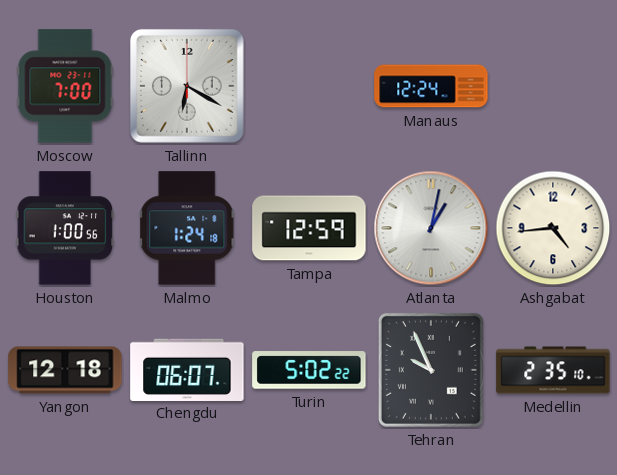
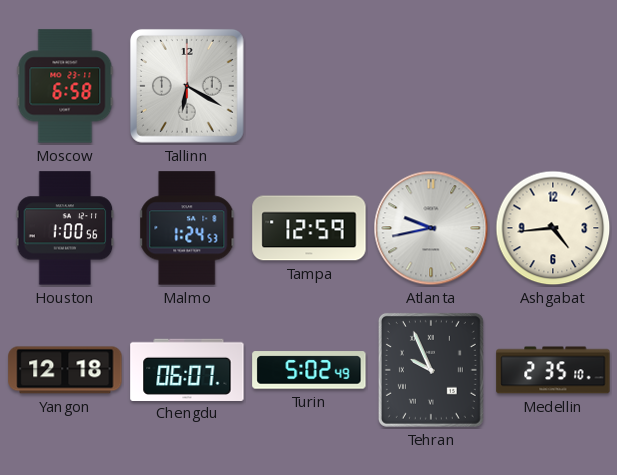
Moscow: 7:00 -> 6:58
Manaus: 12:24 -> none
Malmo: 1:24:18 -> 1:24:53
Atlanta: 1:02 -> 9:43
Turin: 5:02:22 -> 5:02:49
